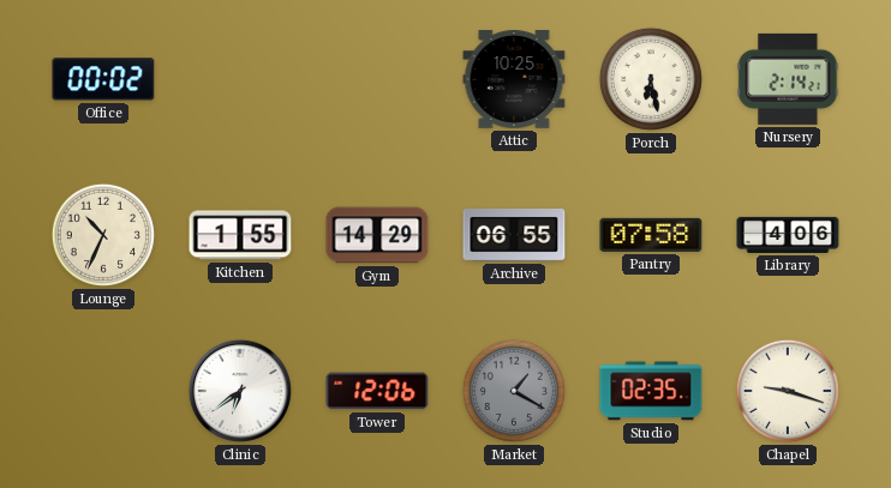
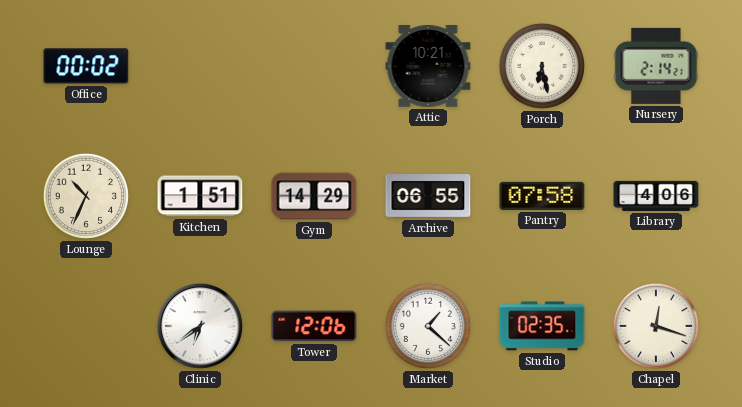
Attic: 10:25 -> 10:21
Kitchen: 1:55 -> 1:51
Market: 1:20 -> 1:22
Market dial: grey -> white
Chapel: 9:18 -> 12:18
